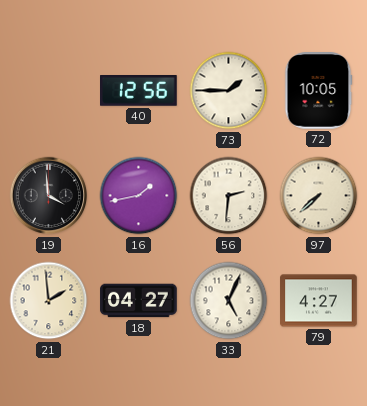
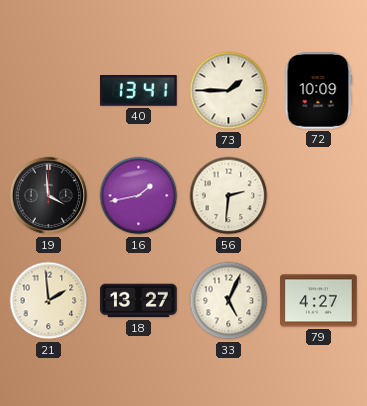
40: 12:56 -> 13:41
72: 10:05 -> 10:09
97: 7:38 -> none
18: 04:27 -> 13:27
